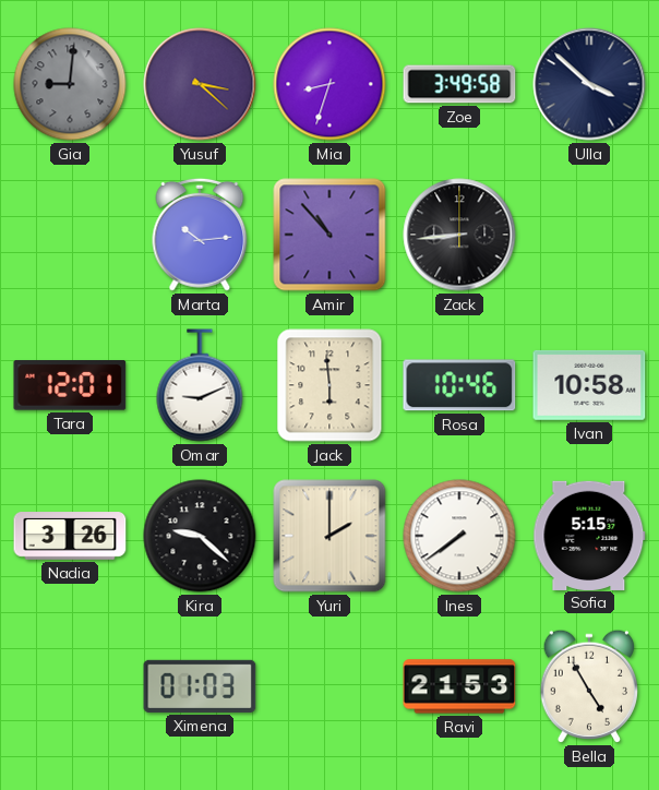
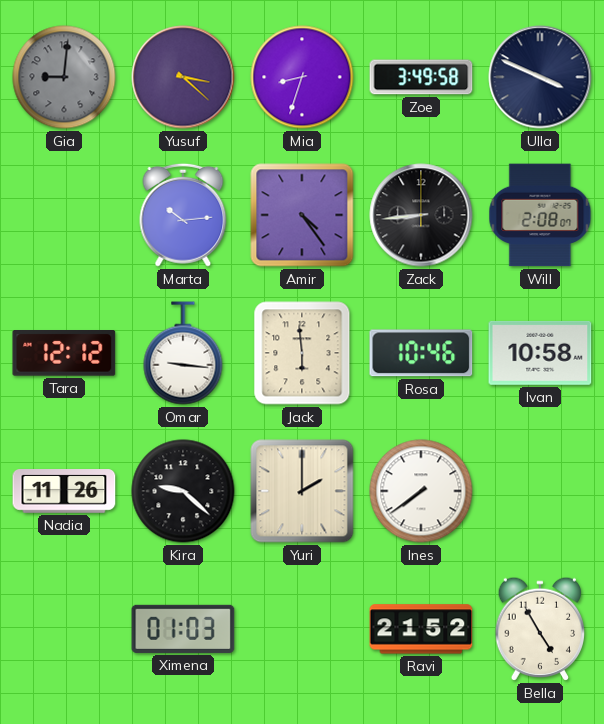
Ulla: 3:52 -> 3:49
Amir: 10:53 -> 4:24
Will: none -> 2:08
Tara: 12:01 -> 12:12
Omar: 9:11 -> 9:16
Nadia: 3:26 -> 11:26
Sofia: 5:15 -> none
Ravi: 21:53 -> 21:52
